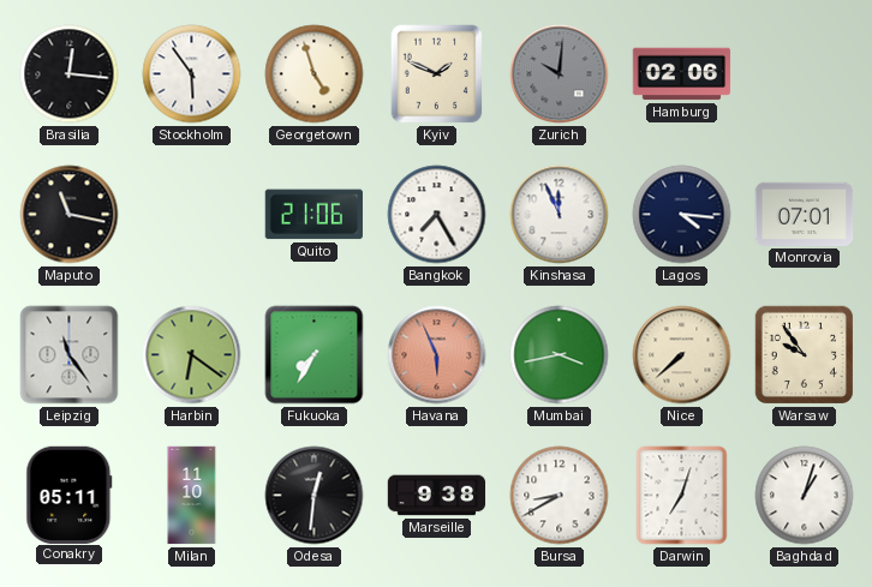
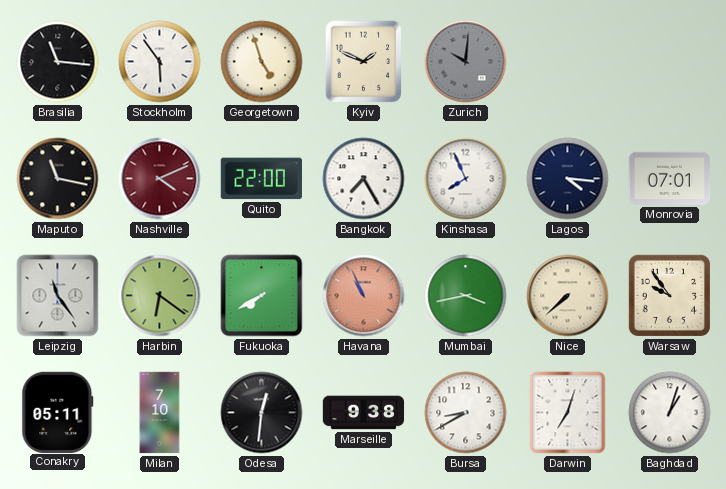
Brasilia: 12:16 -> 11:16
Hamburg: 02:06 -> none
Nashville: none -> 4:11
Quito: 21:06 -> 22:00
Kinshasa: 11:56 -> 7:56
Fukuoka: 7:35 -> 7:40
Havana: 5:56 -> 10:56
Milan: 11:10 -> 7:10
